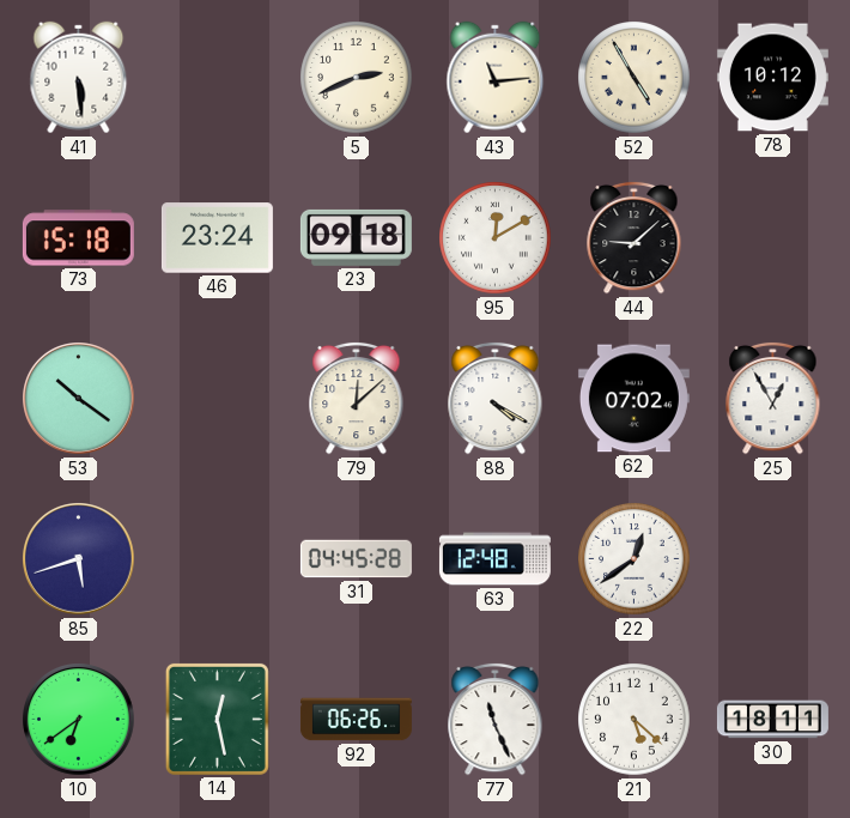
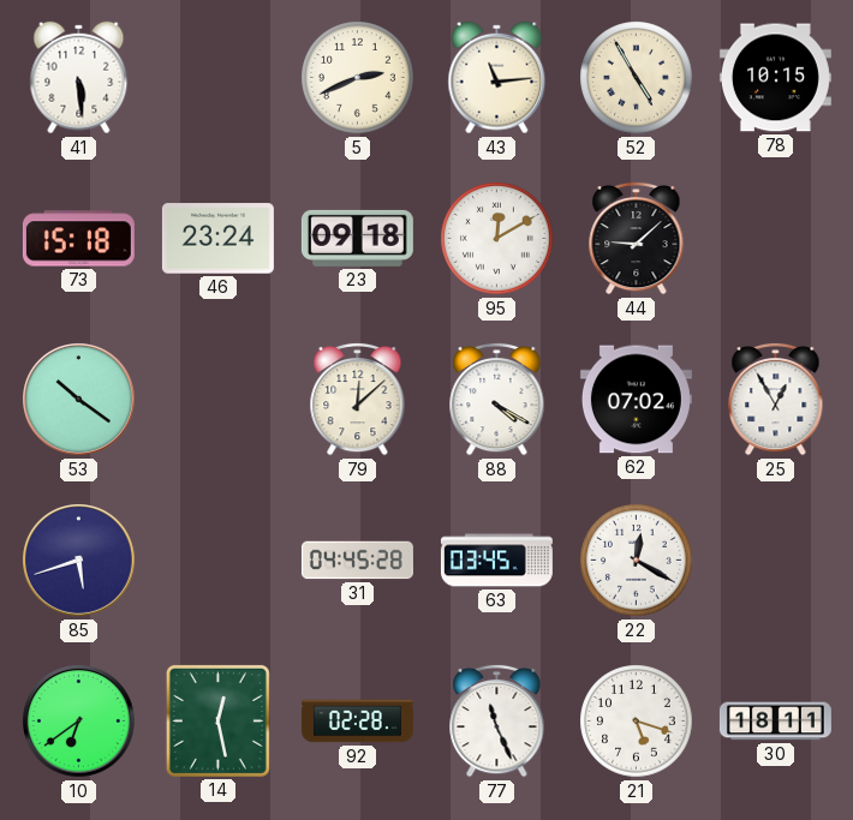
78: 10:12 -> 10:15
63: 12:48 -> 03:45
22: 12:39 -> 12:20
92: 06:26 -> 02:28
21: 5:22 -> 5:18
